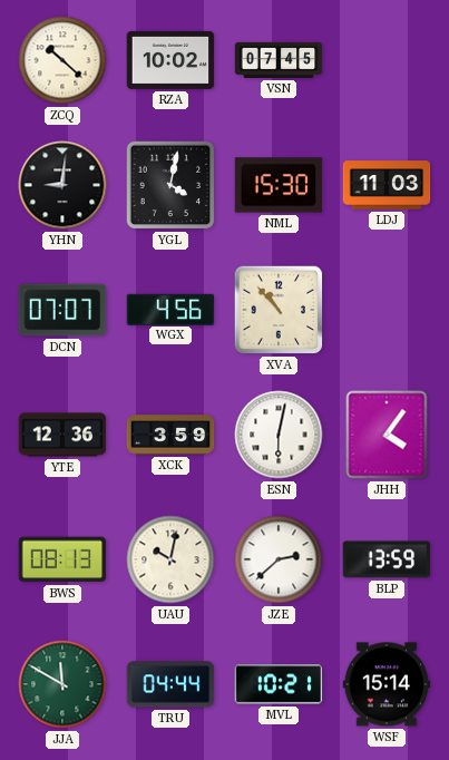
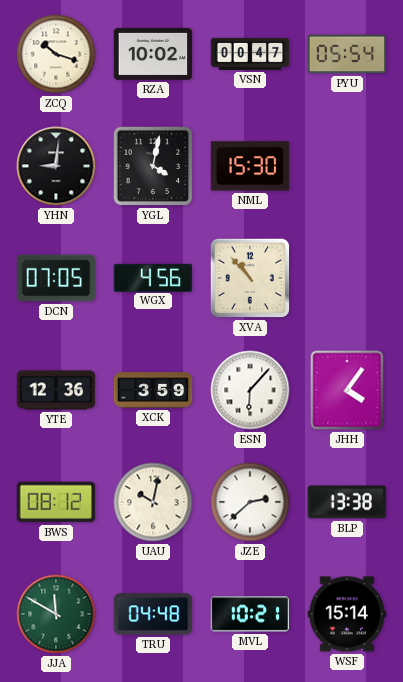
ZCQ: 10:22 -> 10:18
VSN: 07:45 -> 00:47
PYU: none -> 05:54
LDJ: 11:03 -> none
DCN: 07:07 -> 07:05
ESN: 6:02 -> 6:07
BWS: 08:13 -> 08:12
BLP: 13:59 -> 13:38
TRU: 04:44 -> 04:48
